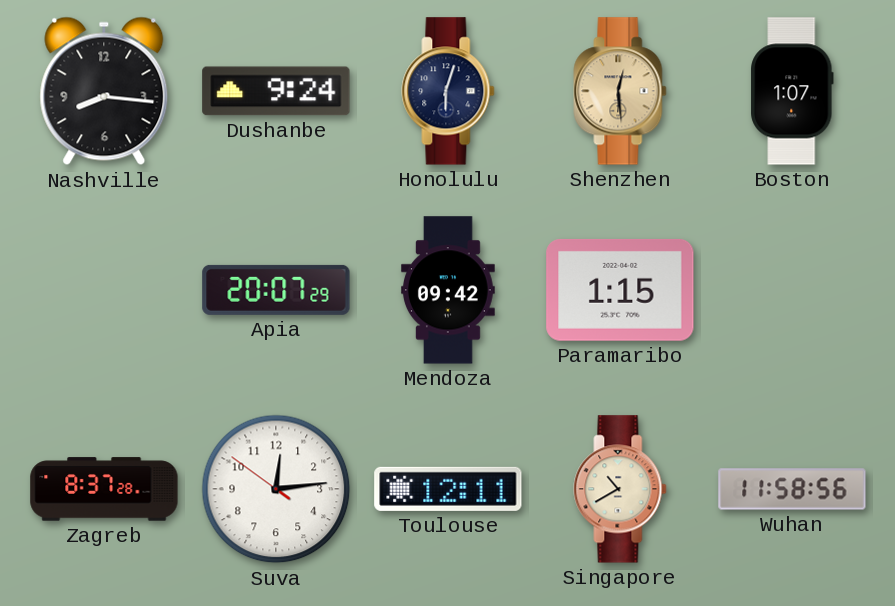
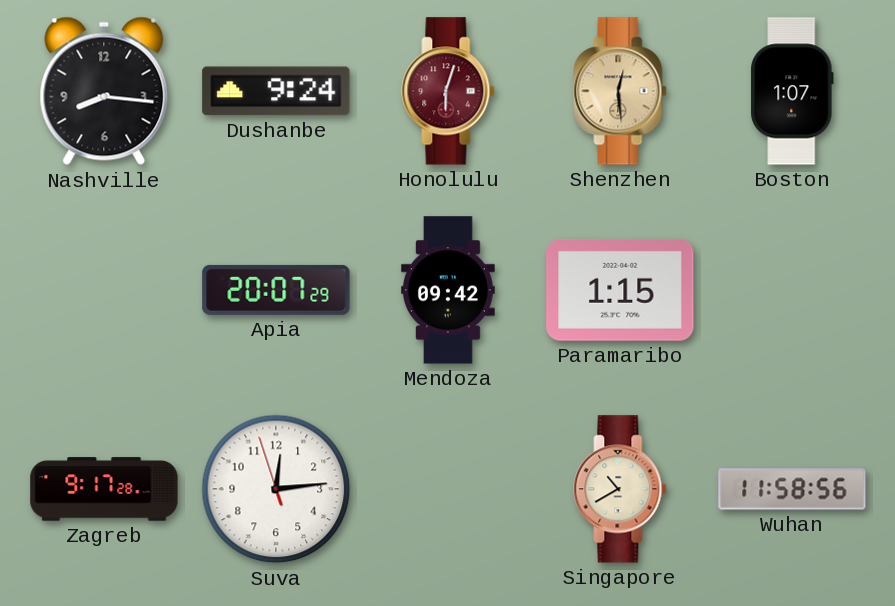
Honolulu dial: navy -> burgundy
Zagreb: 8:37 -> 9:17
Suva: 12:13:51 -> 12:13:57
Toulouse: 12:11 -> none
